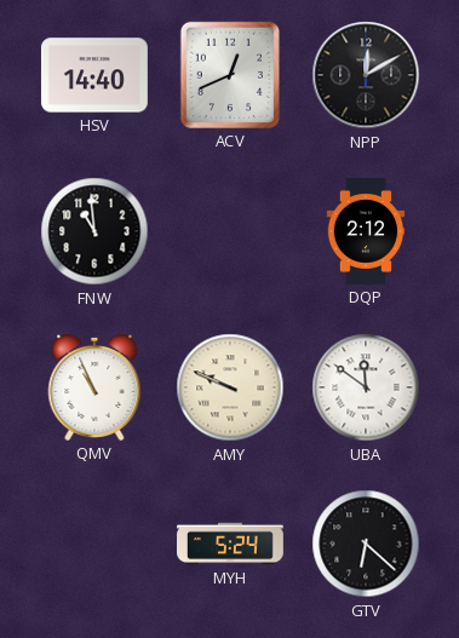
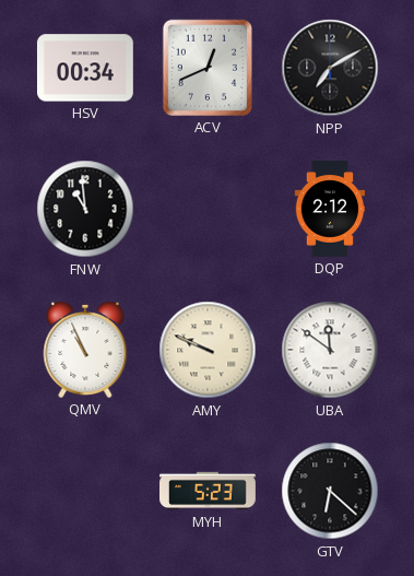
HSV: 14:40 -> 00:34
NPP: 12:10 -> 7:10
MYH: 5:24 -> 5:23
